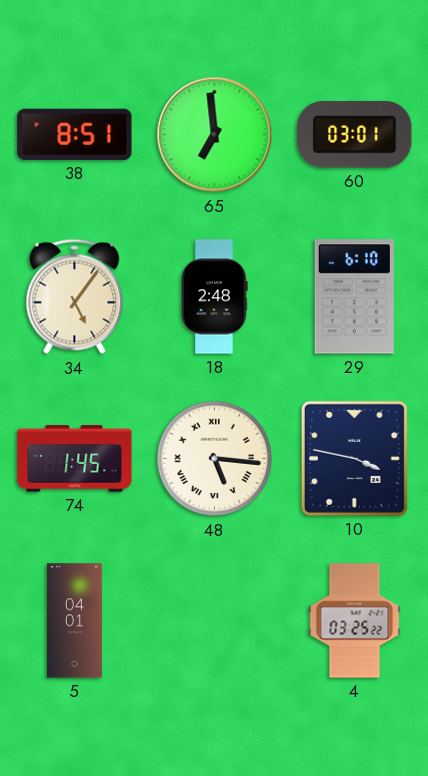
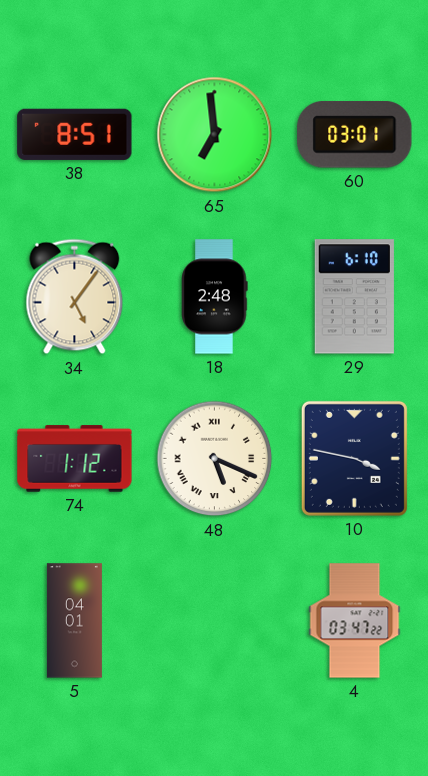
74: 1:45 -> 1:12
48: 5:16 -> 5:19
4: 03:25 -> 03:47
